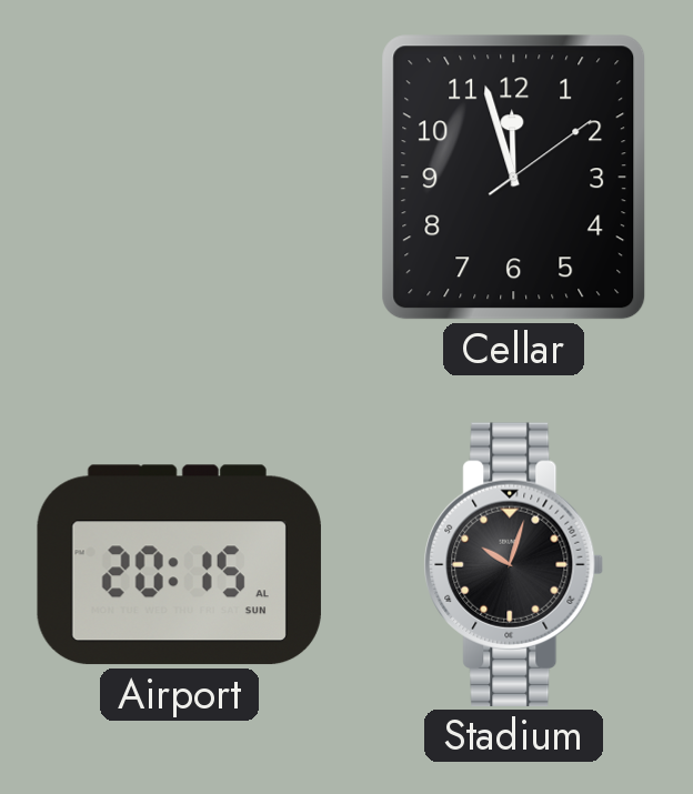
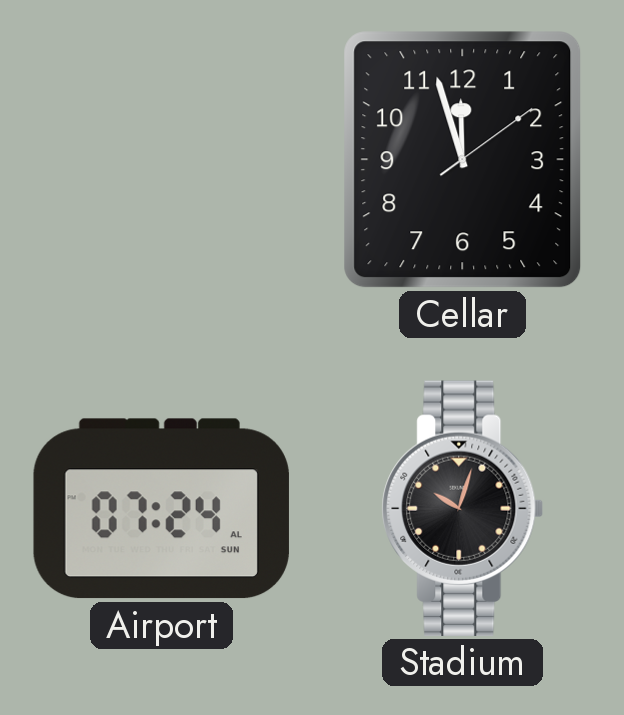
Airport: 20:15 -> 07:24
